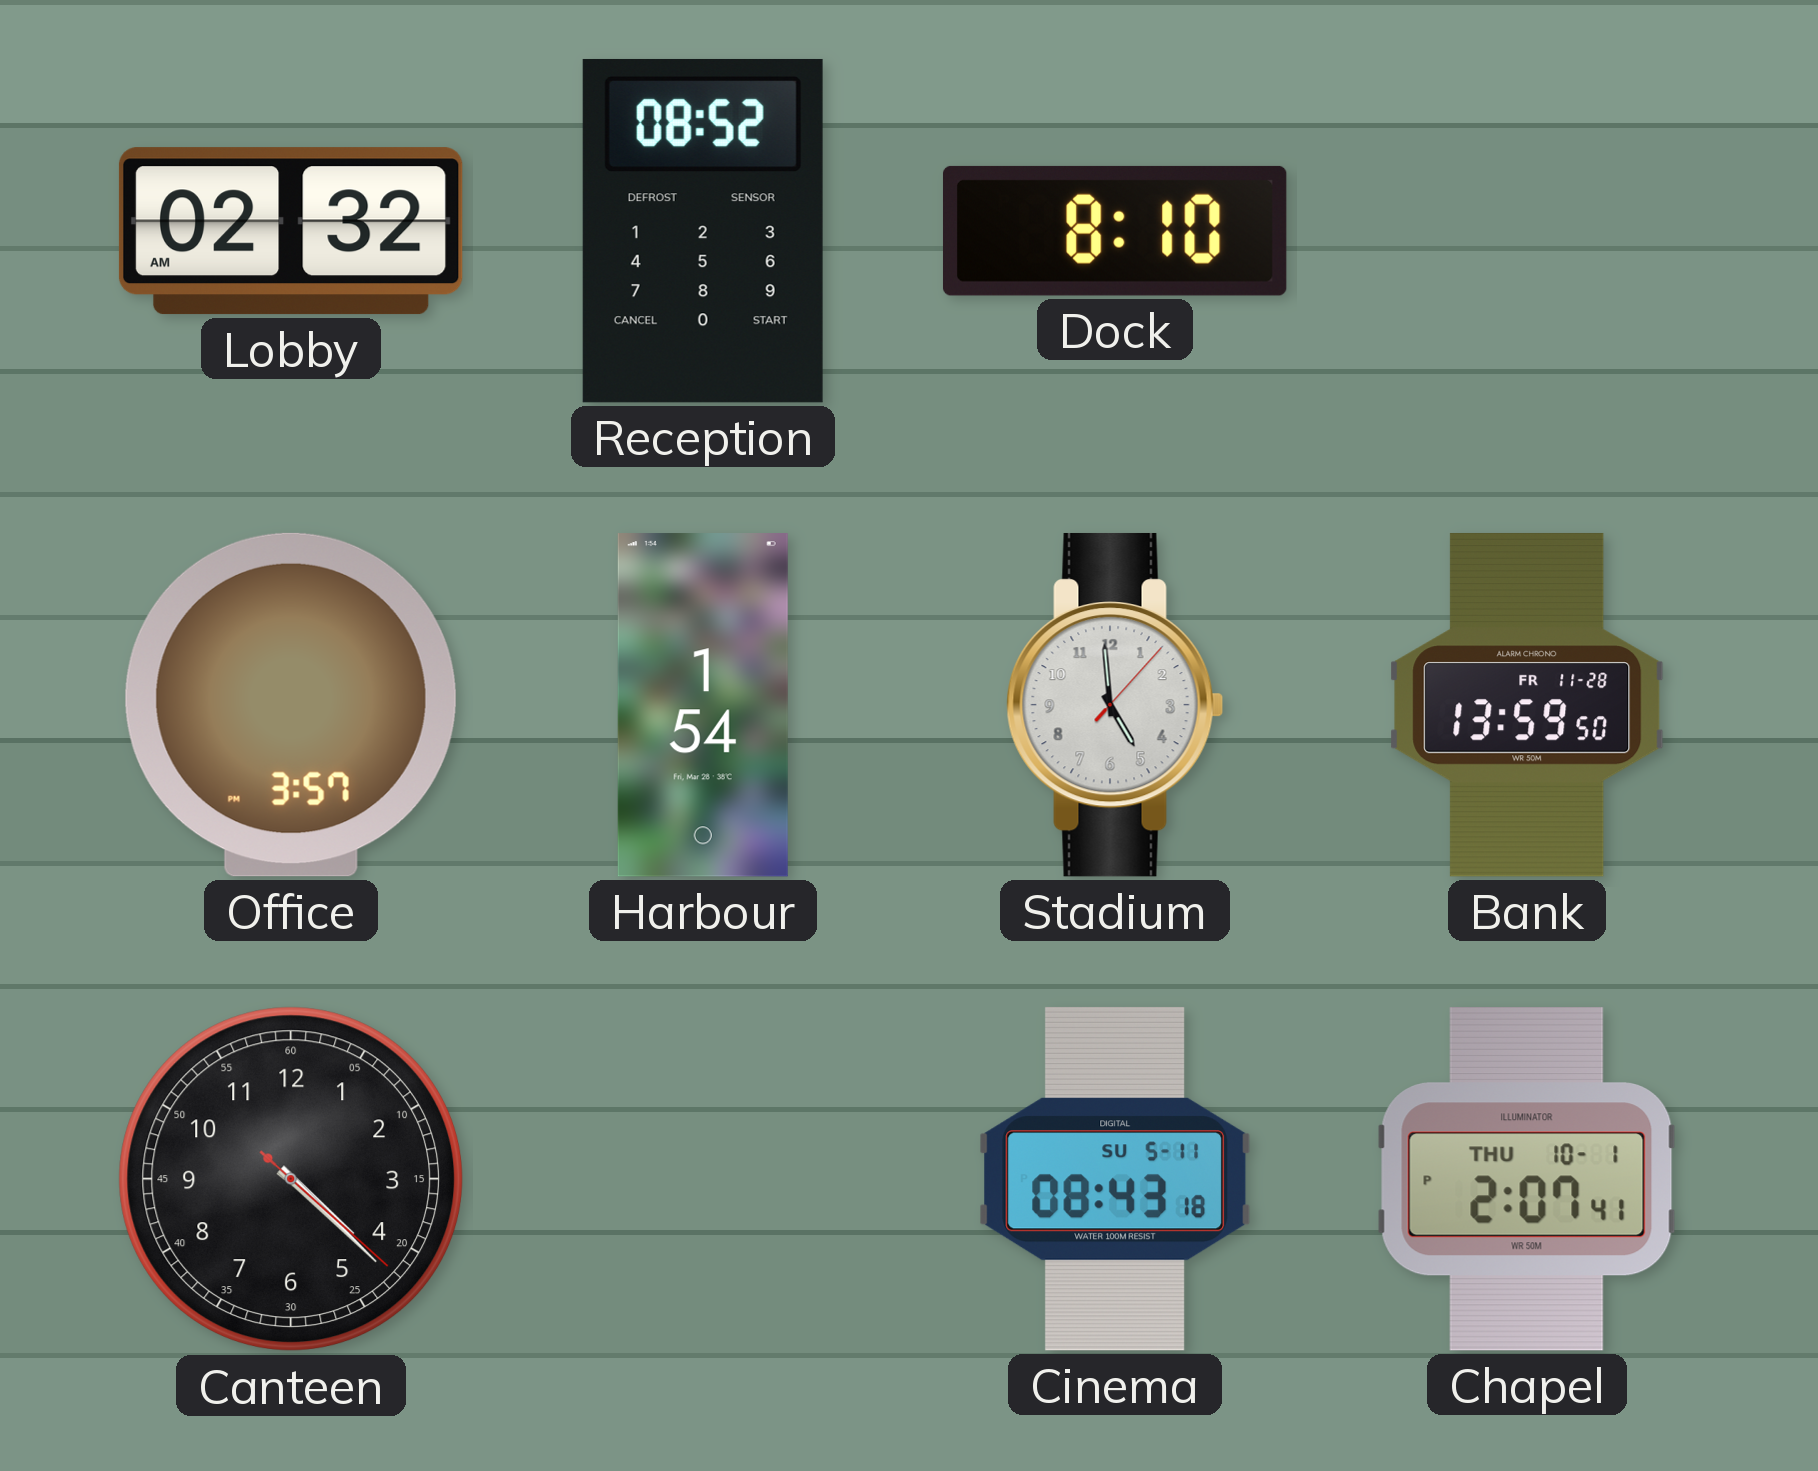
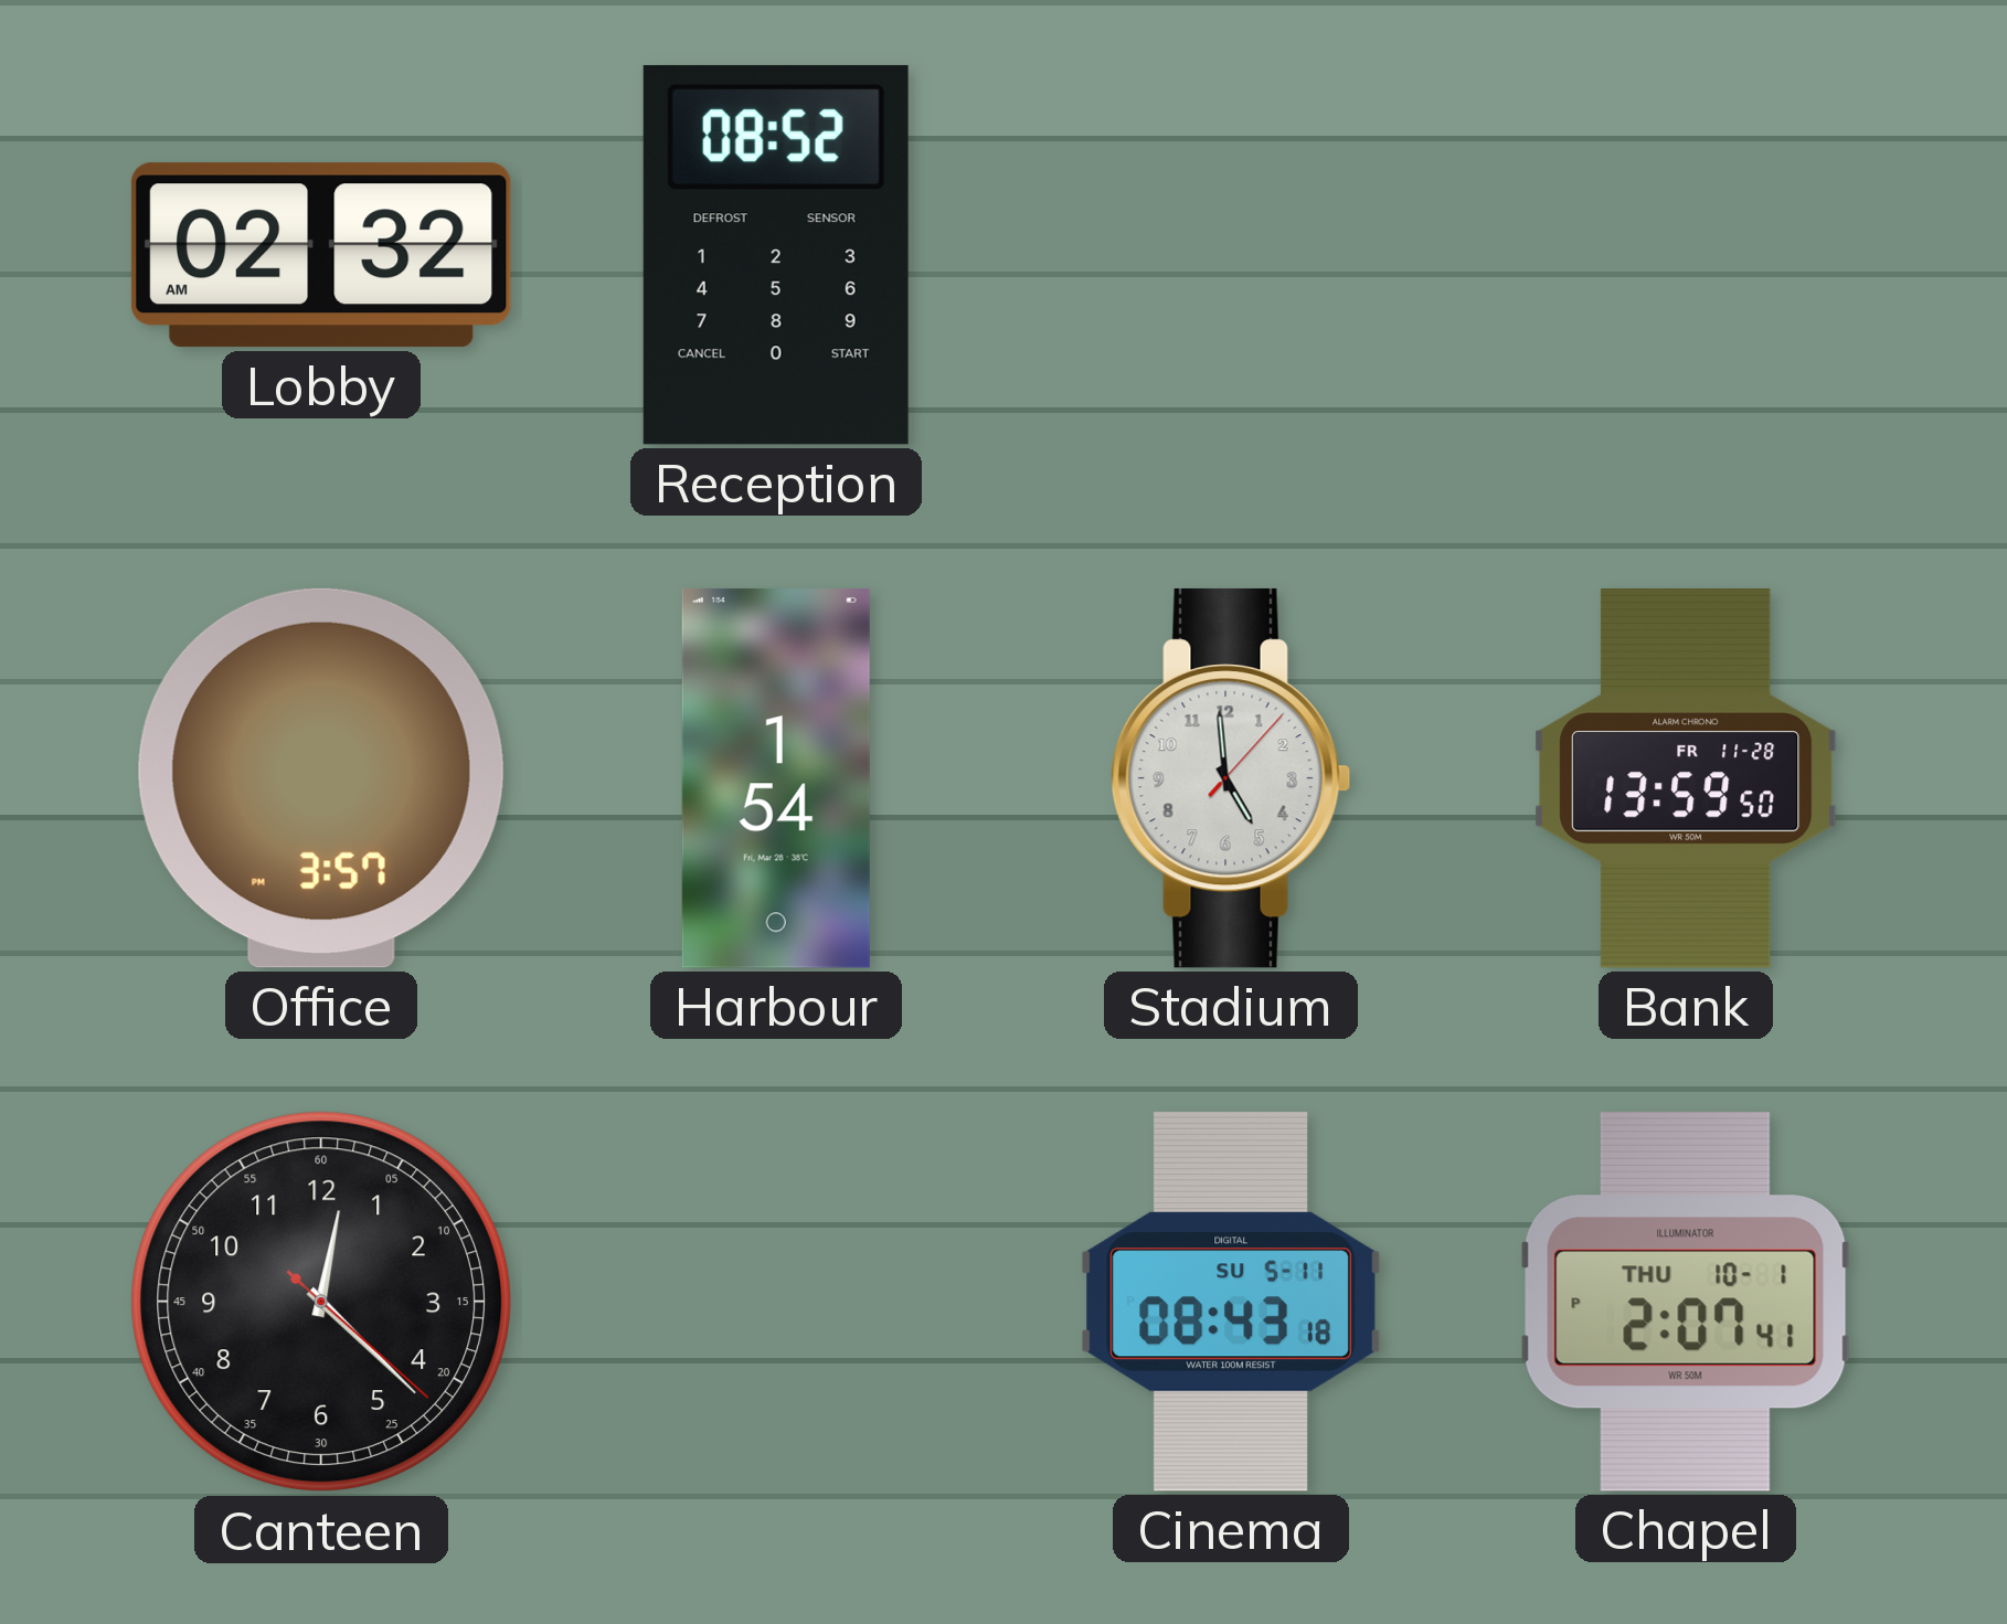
Dock: 8:10 -> none
Canteen: 4:22 -> 12:22
